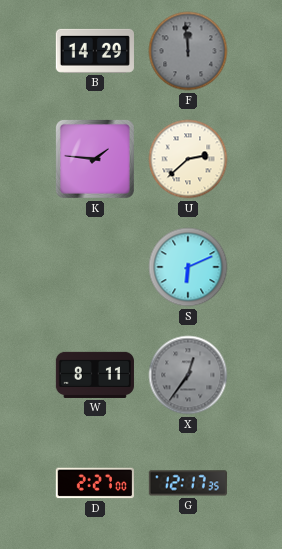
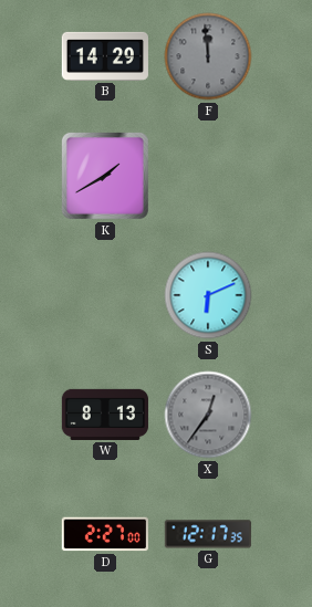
K: 1:46 -> 1:40
U: 2:38 -> none
W: 8:11 -> 8:13
